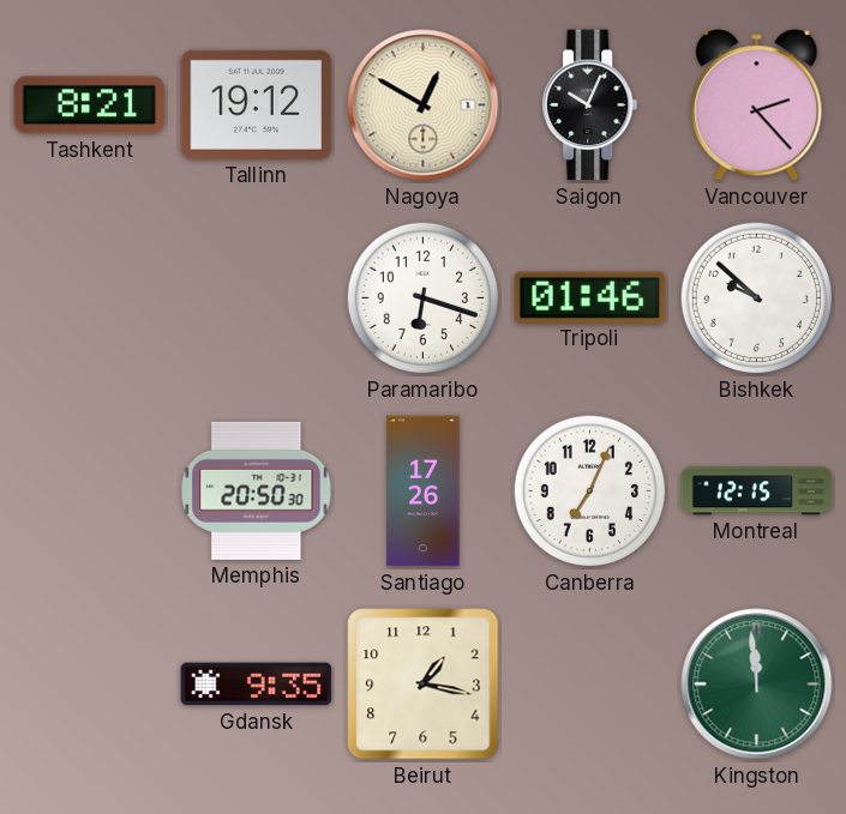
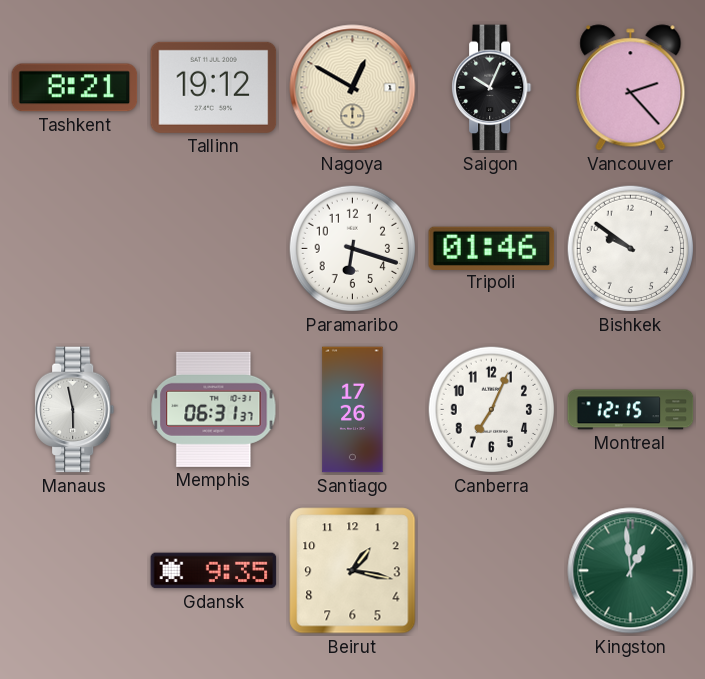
Bishkek: 9:52 -> 9:51
Manaus: none -> 5:58
Memphis: 20:50 -> 06:31
Kingston: 11:59 -> 12:59
